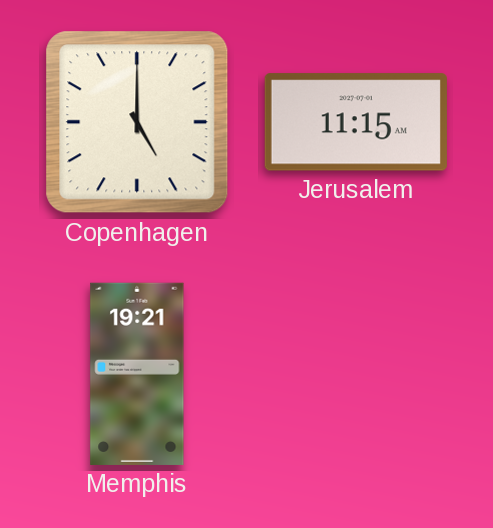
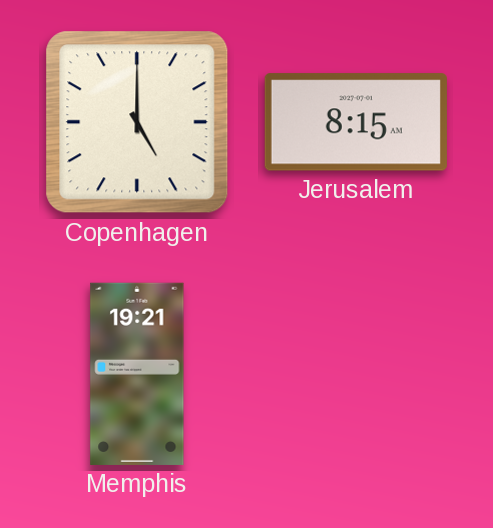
Jerusalem: 11:15 -> 8:15
